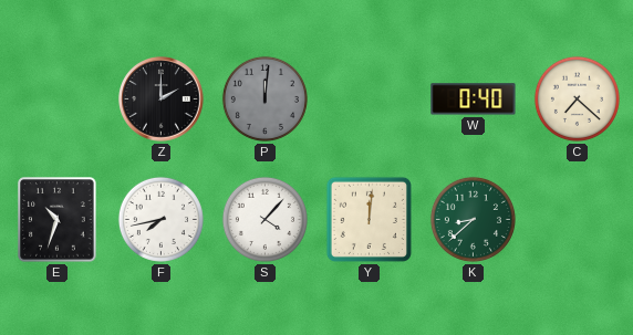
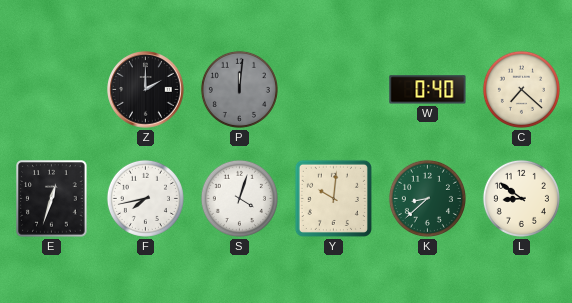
E: 10:33 -> 12:33
S: 4:07 -> 4:03
Y: 12:01 -> 10:01
L: none -> 8:51
